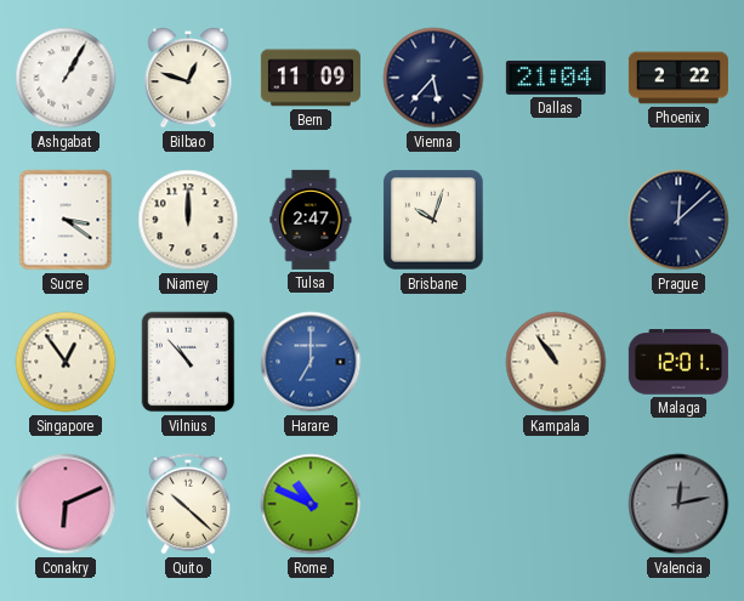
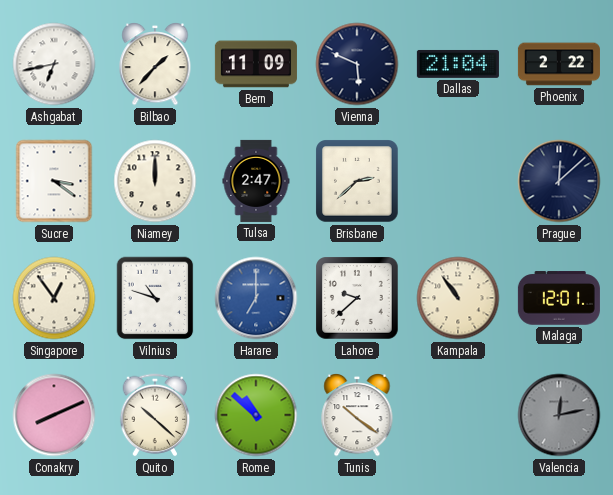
Ashgabat: 1:05 -> 6:43
Bilbao: 12:48 -> 1:37
Vienna: 5:37 -> 5:49
Brisbane: 10:03 -> 2:38
Vilnius: 10:53 -> 10:48
Lahore: none -> 9:38
Conakry: 6:11 -> 8:11
Rome: 10:49 -> 10:52
Tunis: none -> 10:21
